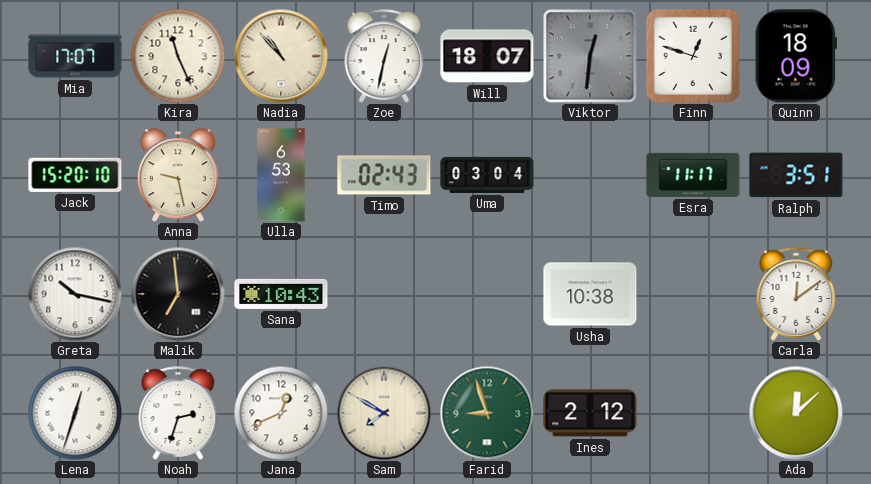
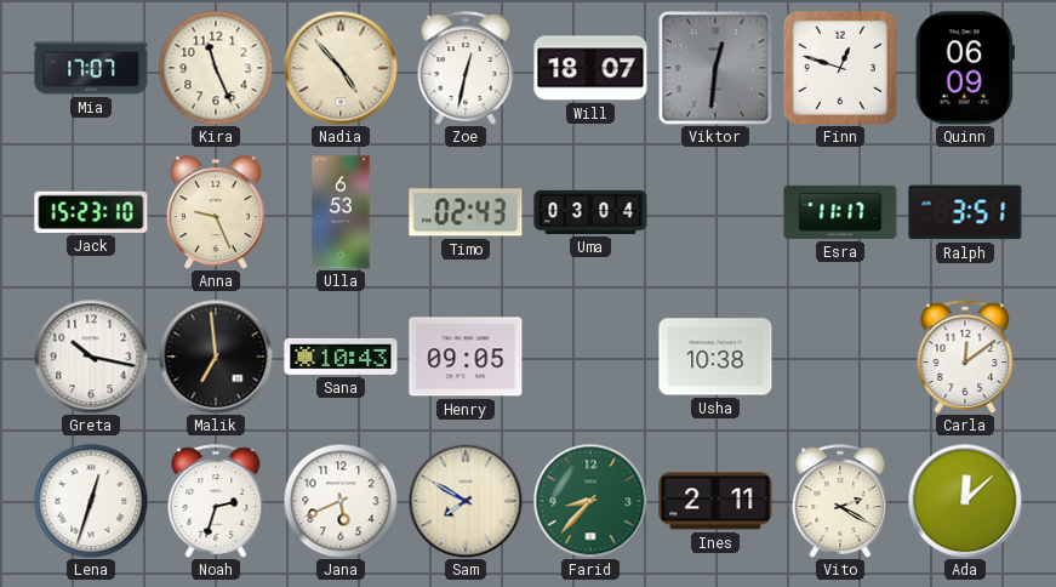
Nadia: 10:53 -> 4:53
Quinn: 18:09 -> 06:09
Jack: 15:20 -> 15:23
Anna: 9:28 -> 9:26
Henry: none -> 09:05
Jana: 12:41 -> 5:41
Farid: 8:57 -> 8:37
Ines: 2:12 -> 2:11
Vito: none -> 2:20
